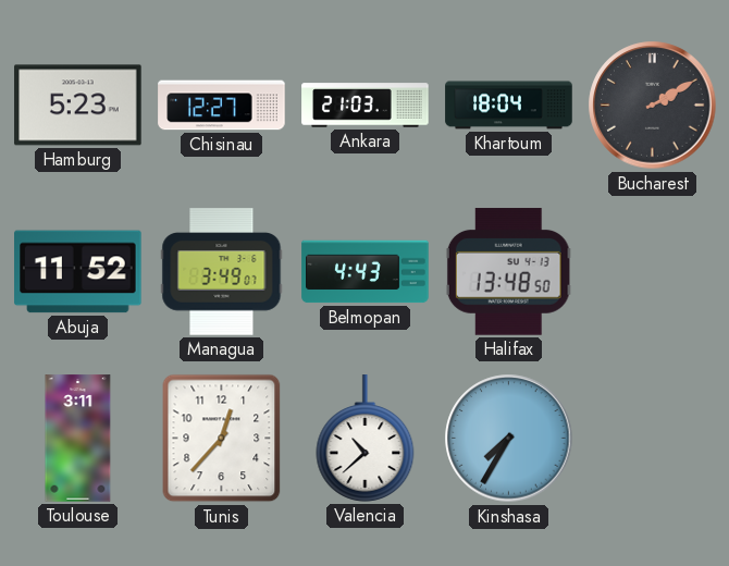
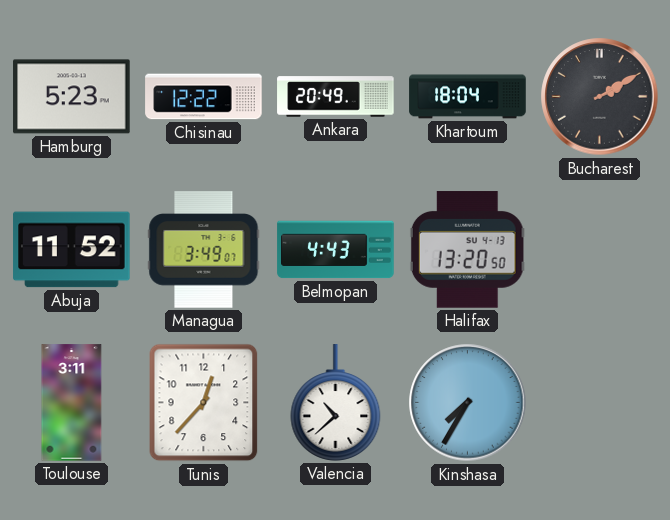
Chisinau: 12:27 -> 12:22
Ankara: 21:03 -> 20:49
Halifax: 13:48 -> 13:20
